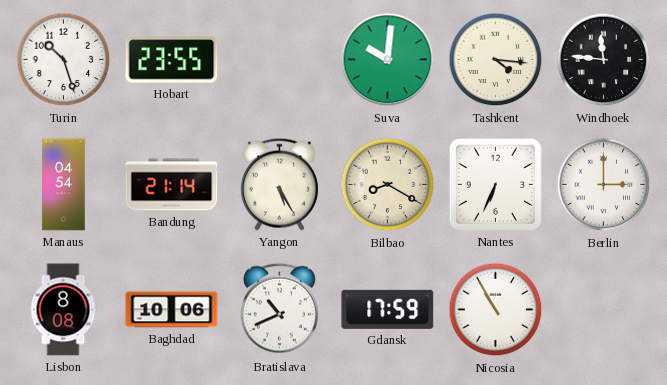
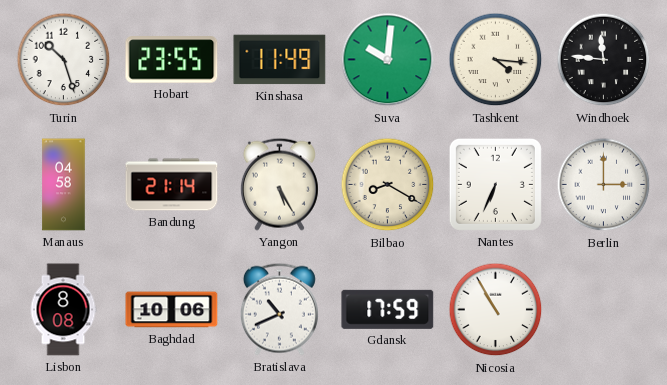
Kinshasa: none -> 11:49
Manaus: 04:54 -> 04:58
